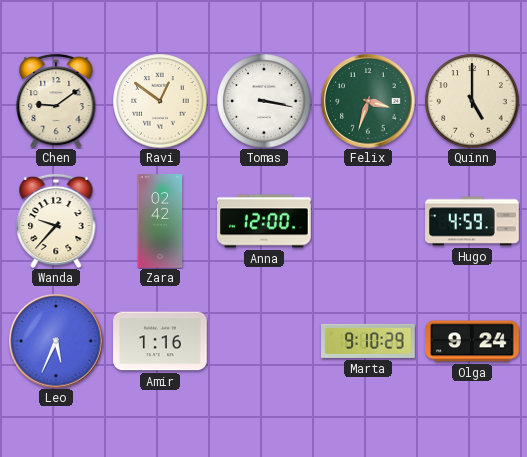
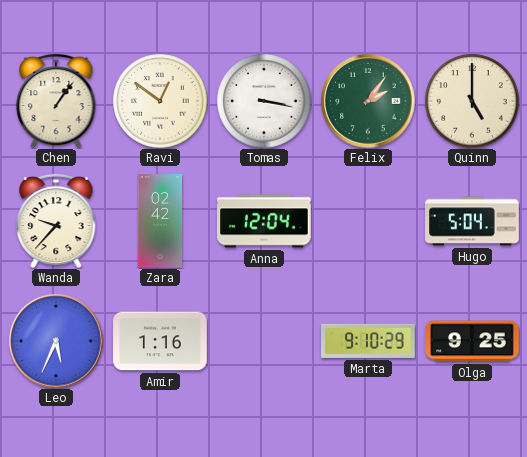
Chen: 9:09 -> 1:06
Felix: 3:33 -> 2:06
Anna: 12:00 -> 12:04
Hugo: 4:59 -> 5:04
Olga: 9:24 -> 9:25
